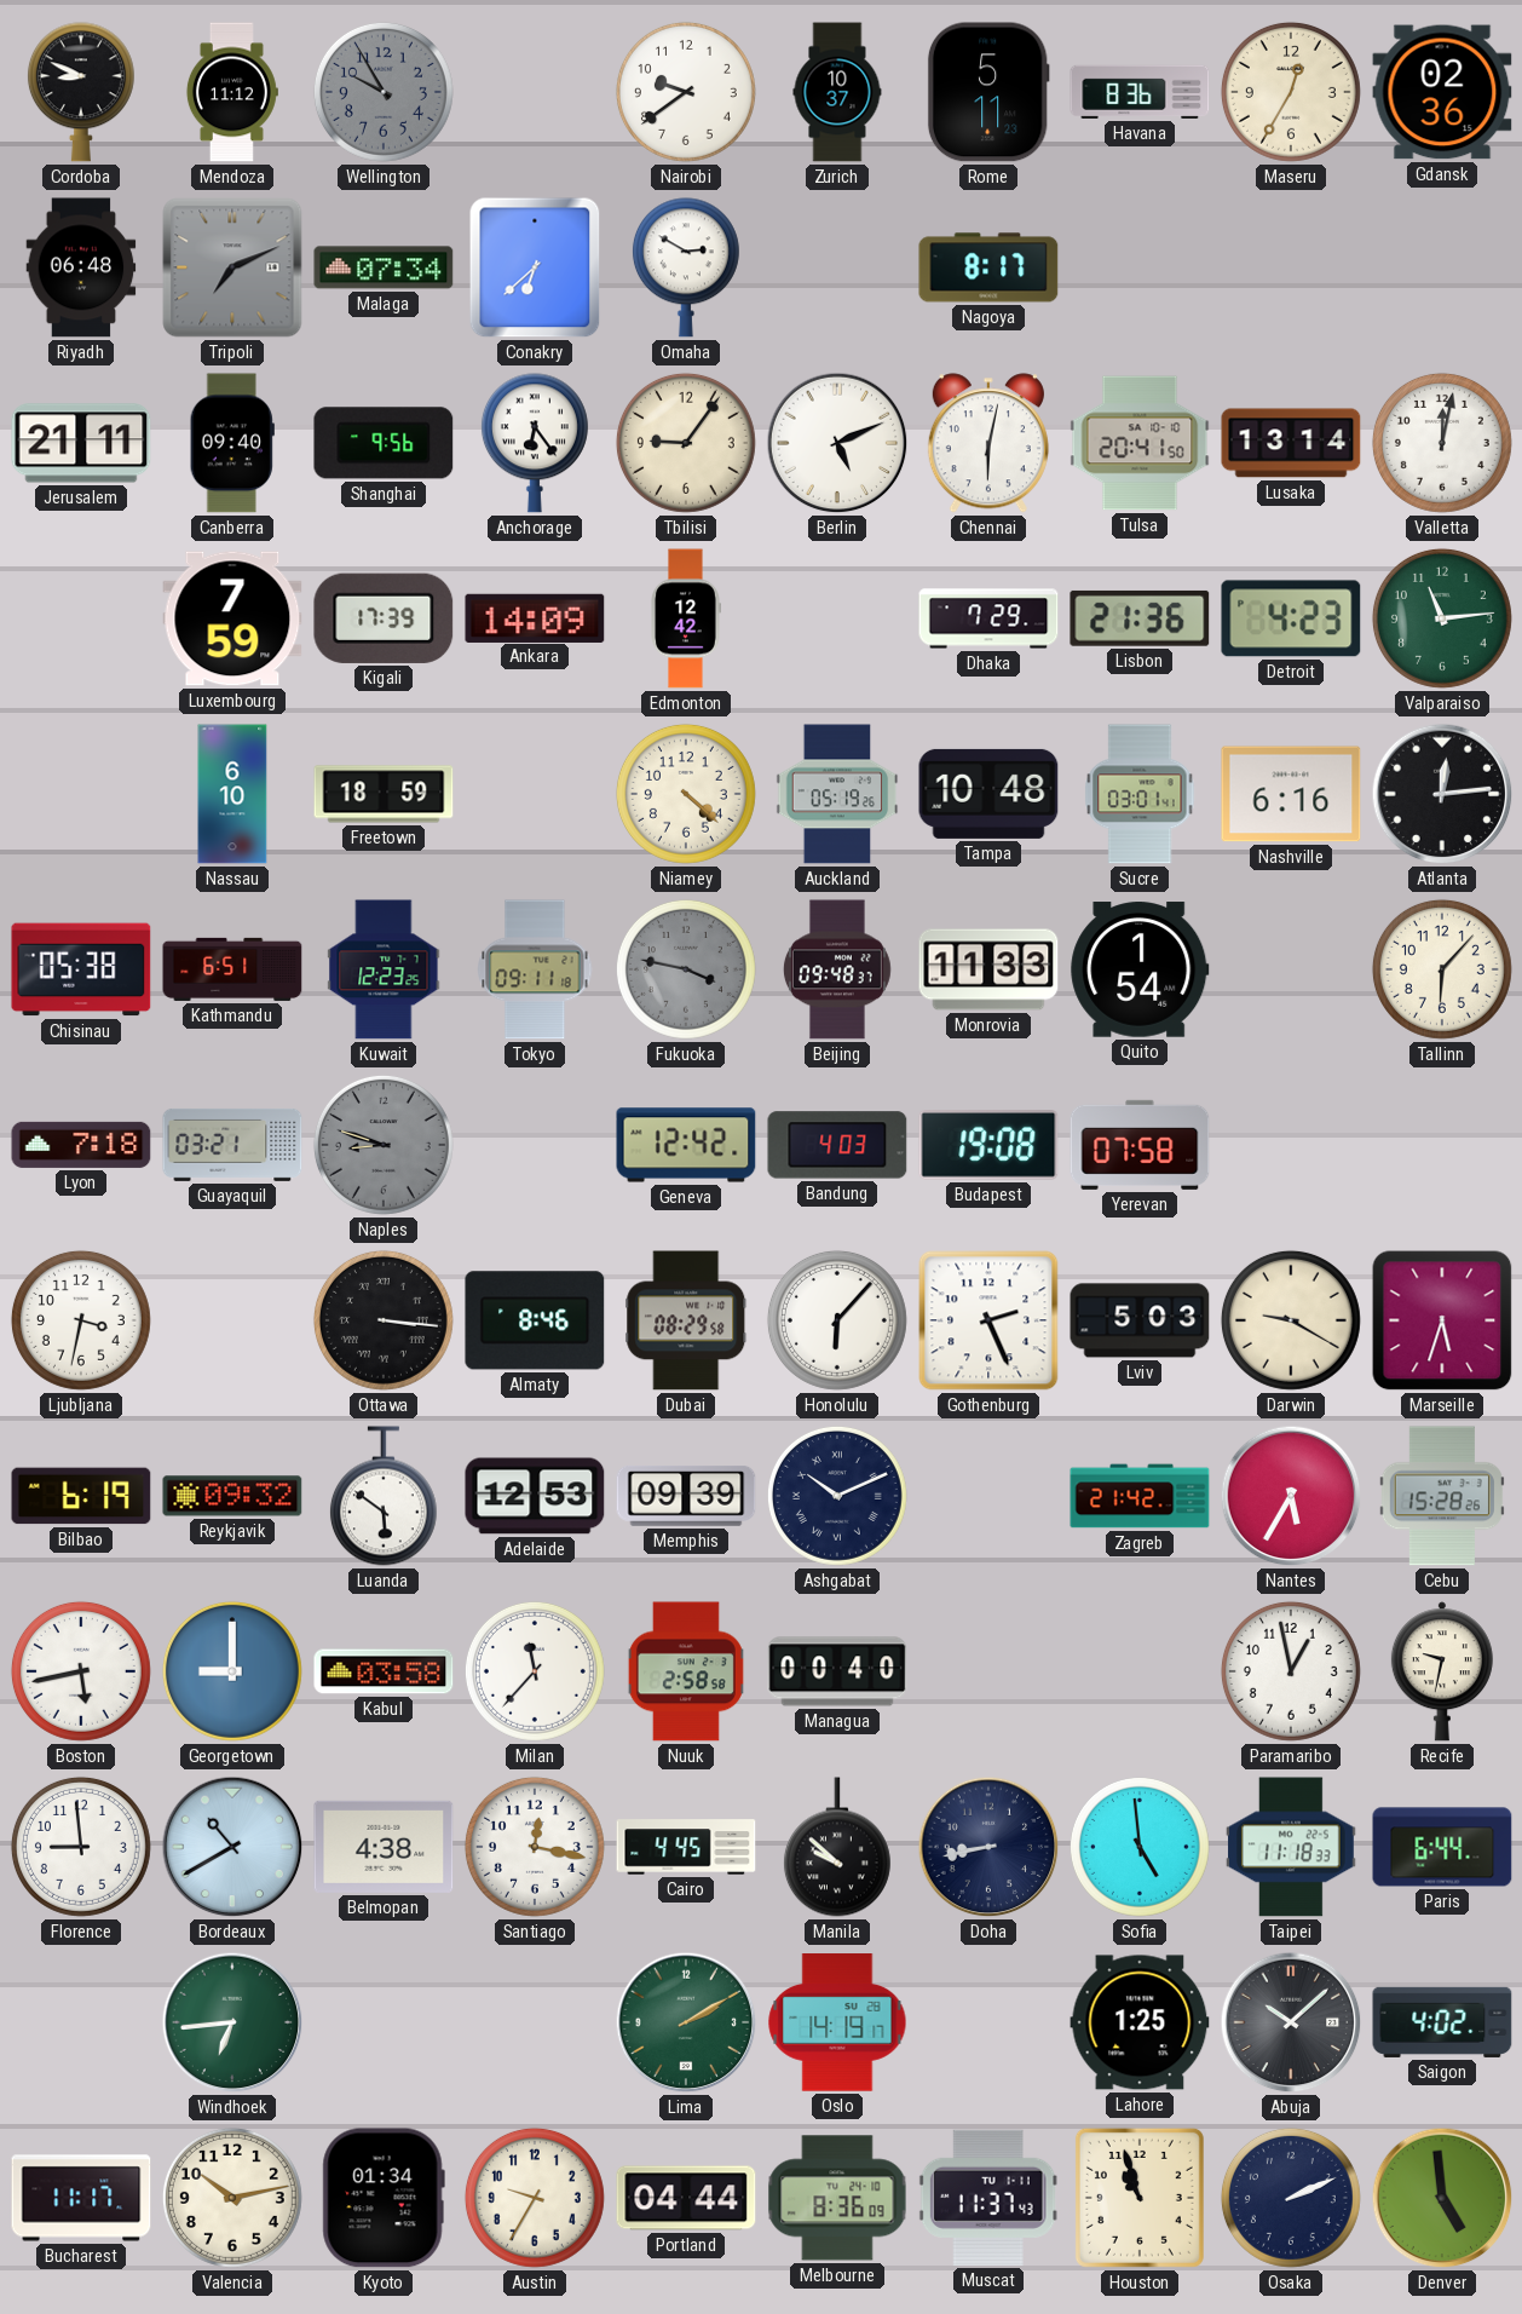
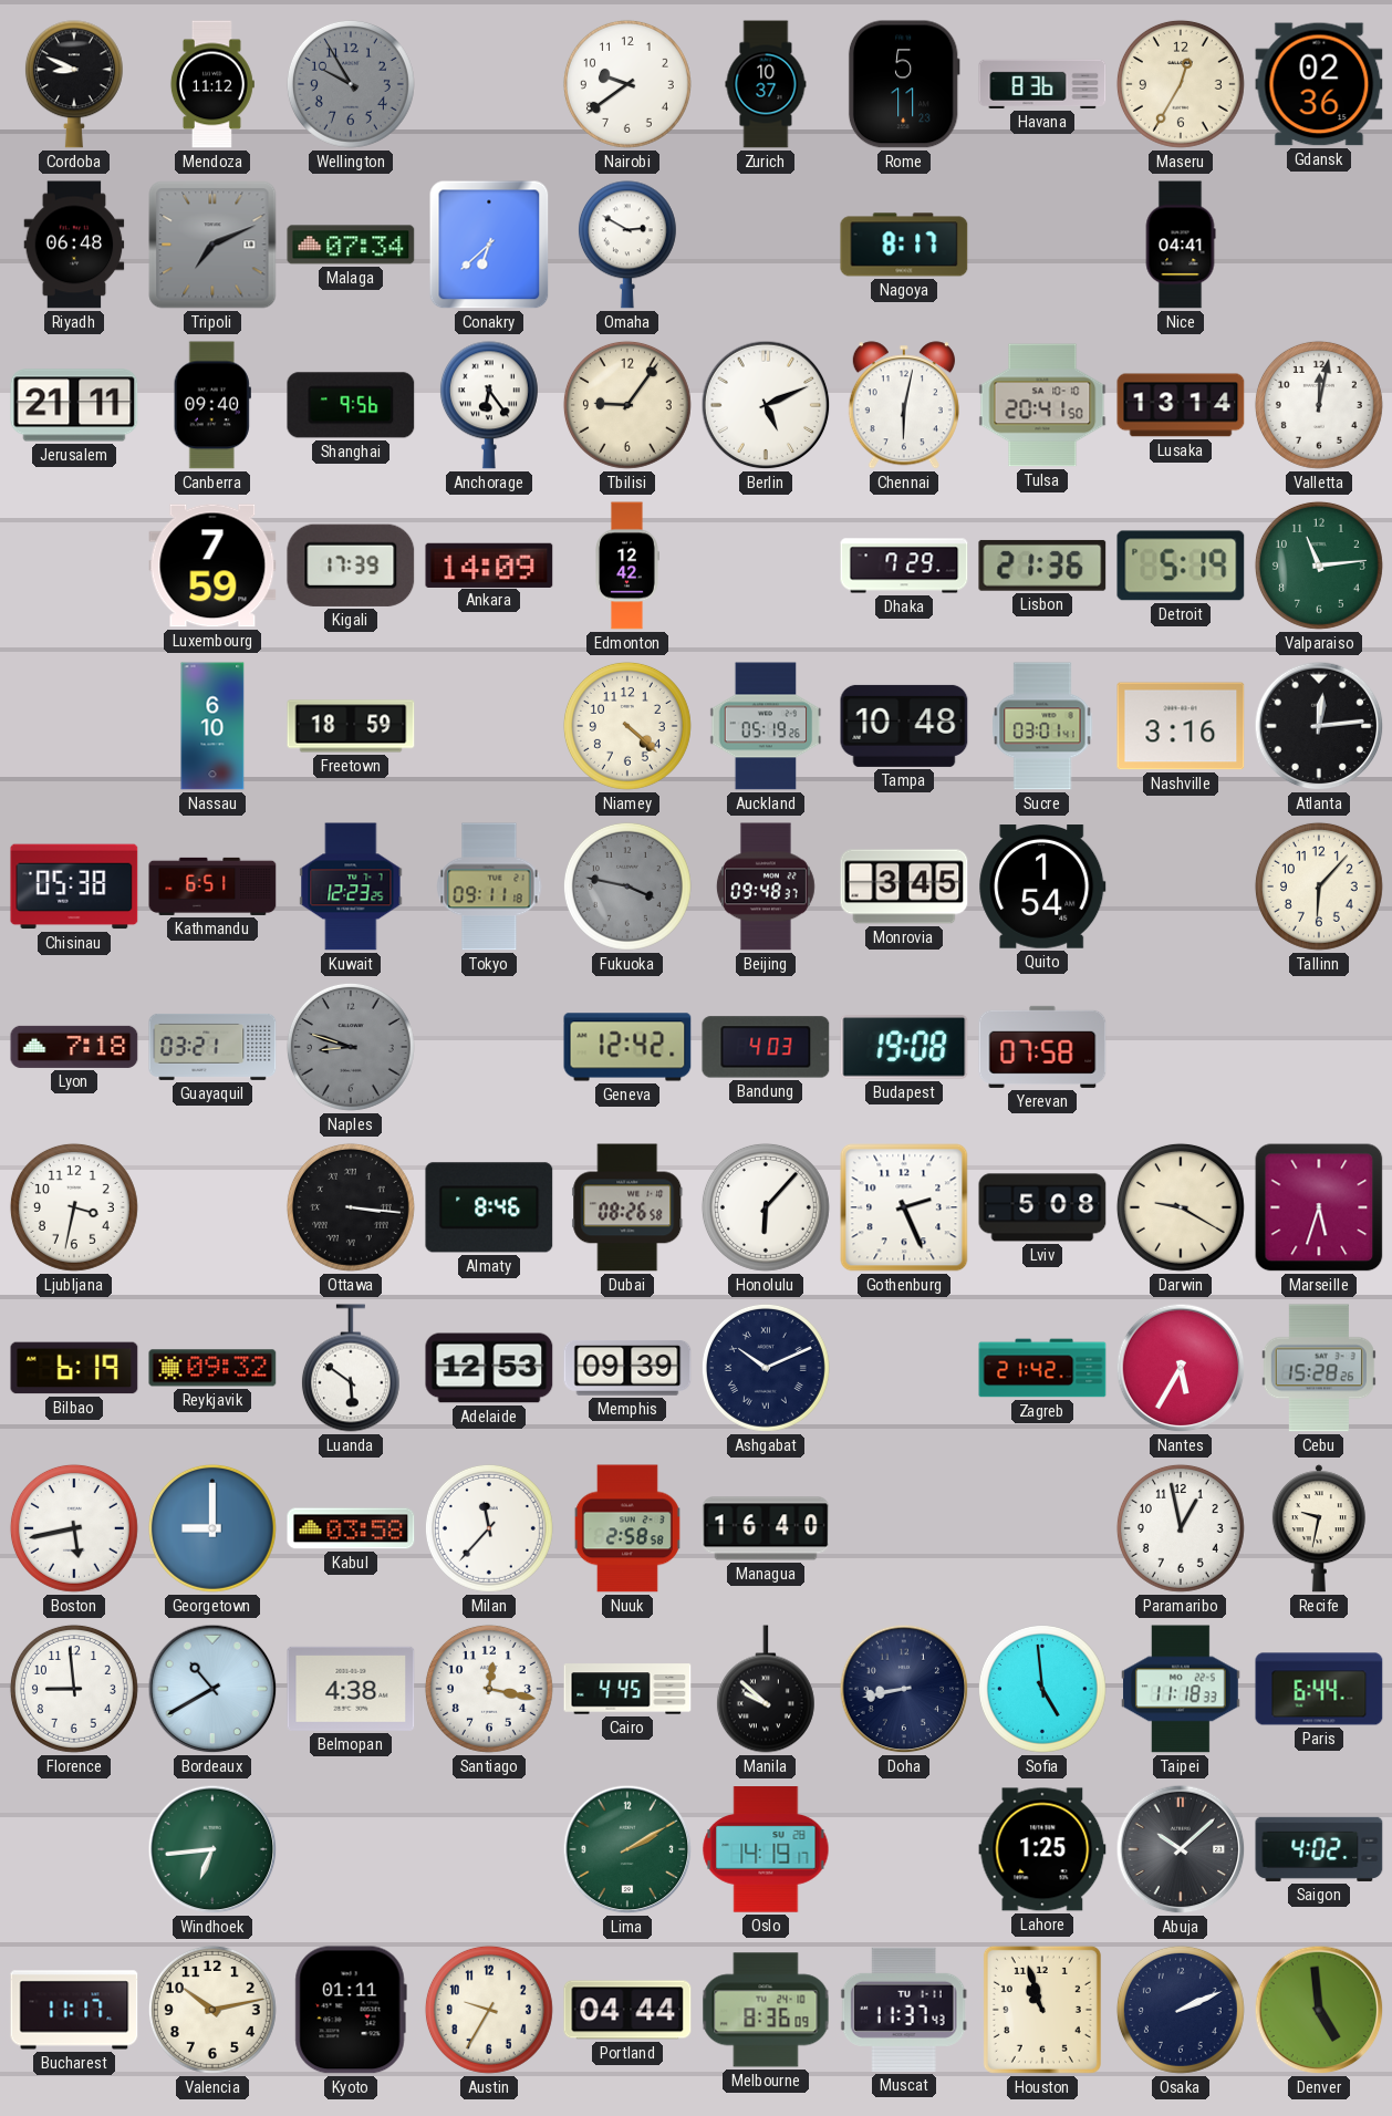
Nice: none -> 04:41
Detroit: 4:23 -> 5:19
Nashville: 6:16 -> 3:16
Monrovia: 11:33 -> 3:45
Dubai: 08:29 -> 08:26
Lviv: 5:03 -> 5:08
Managua: 00:40 -> 16:40
Kyoto: 01:34 -> 01:11
